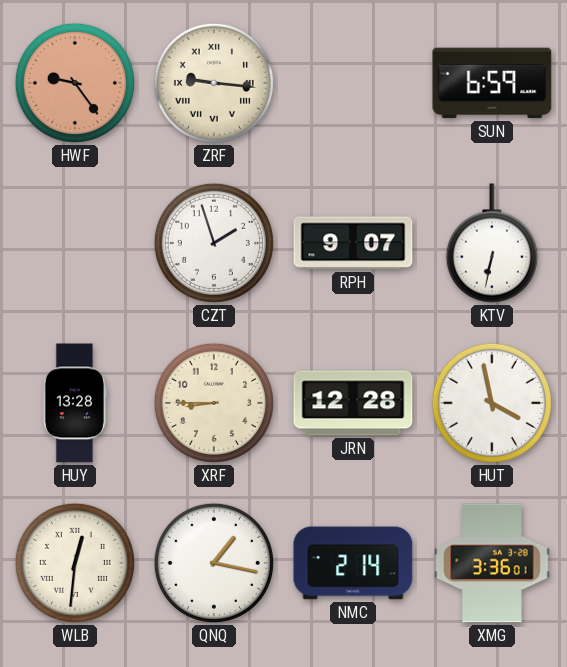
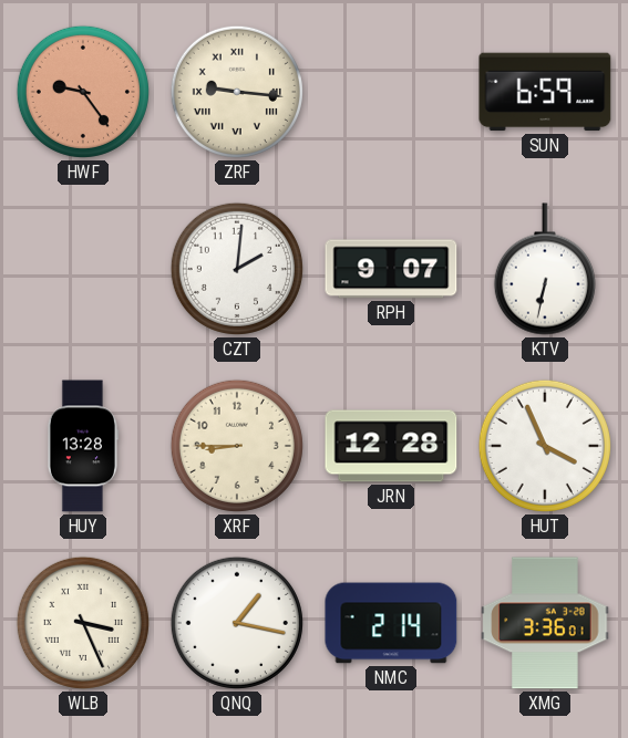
CZT: 1:57 -> 2:01
HUT: 3:58 -> 3:56
WLB: 12:31 -> 3:26
